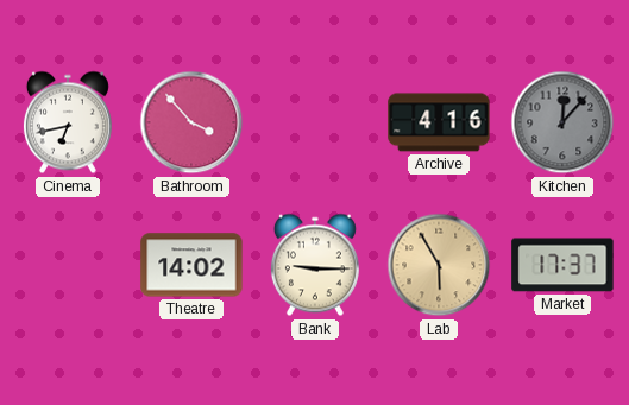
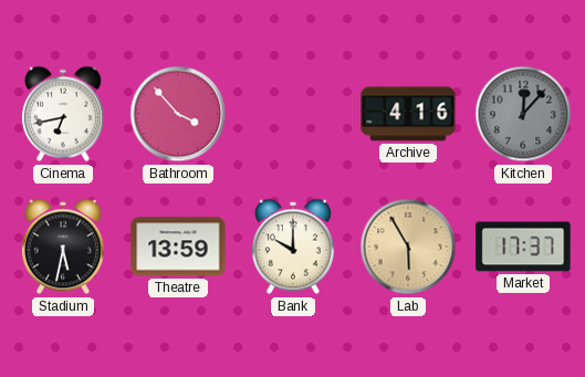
Stadium: none -> 5:32
Theatre: 14:02 -> 13:59
Bank: 9:15 -> 10:00
